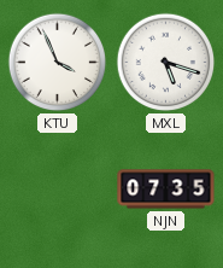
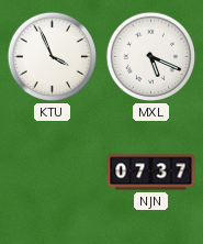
MXL: 5:18 -> 5:19
NJN: 07:35 -> 07:37
